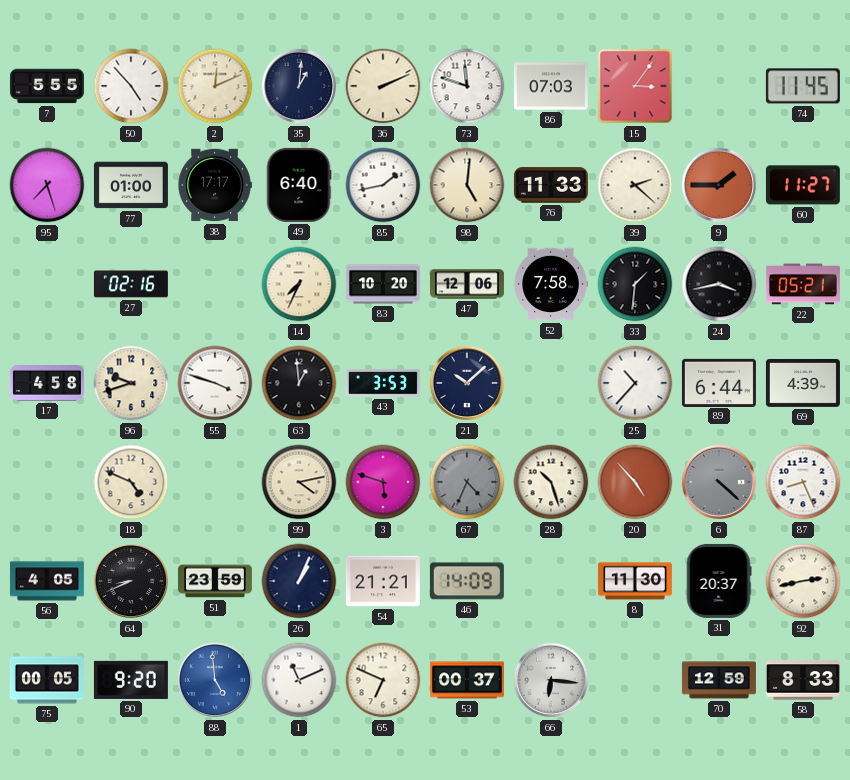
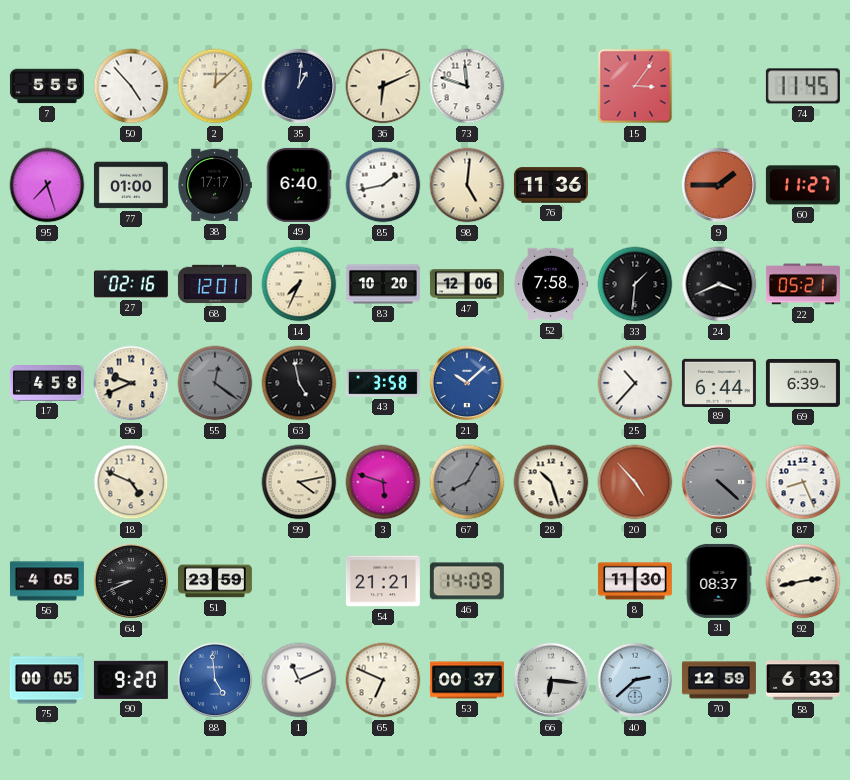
2: 12:11 -> 12:08
36: 2:11 -> 6:11
86: 07:03 -> none
76: 11:33 -> 11:36
39: 2:22 -> none
68: none -> 12:01
24: 3:43 -> 3:41
96: 9:42 -> 9:41
55: 3:48 -> 12:21
55 dial: white -> grey
63: 12:59 -> 4:58
43: 3:53 -> 3:58
21 dial: navy -> blue
69: 4:39 -> 6:39
67: 4:34 -> 8:05
26: 1:04 -> none
31: 20:37 -> 08:37
40: none -> 2:38
58: 8:33 -> 6:33
